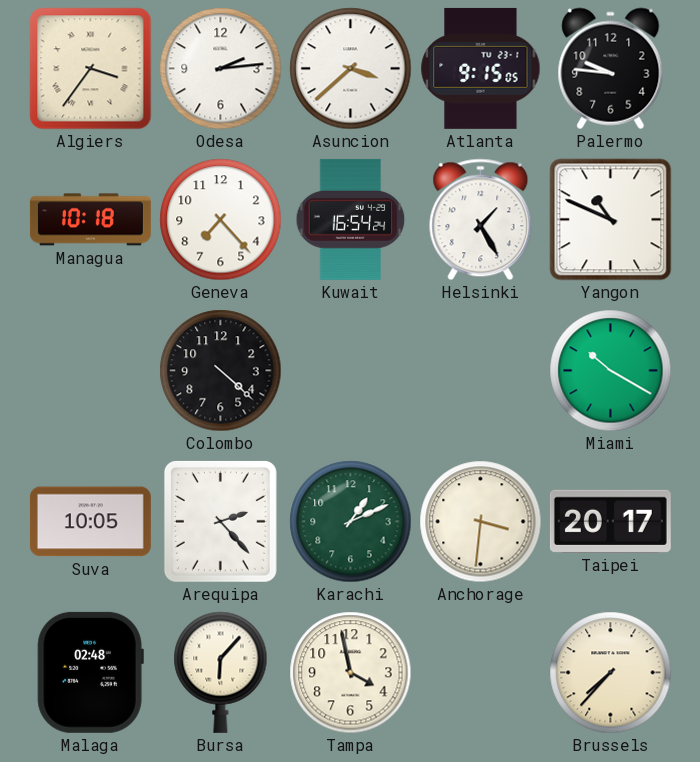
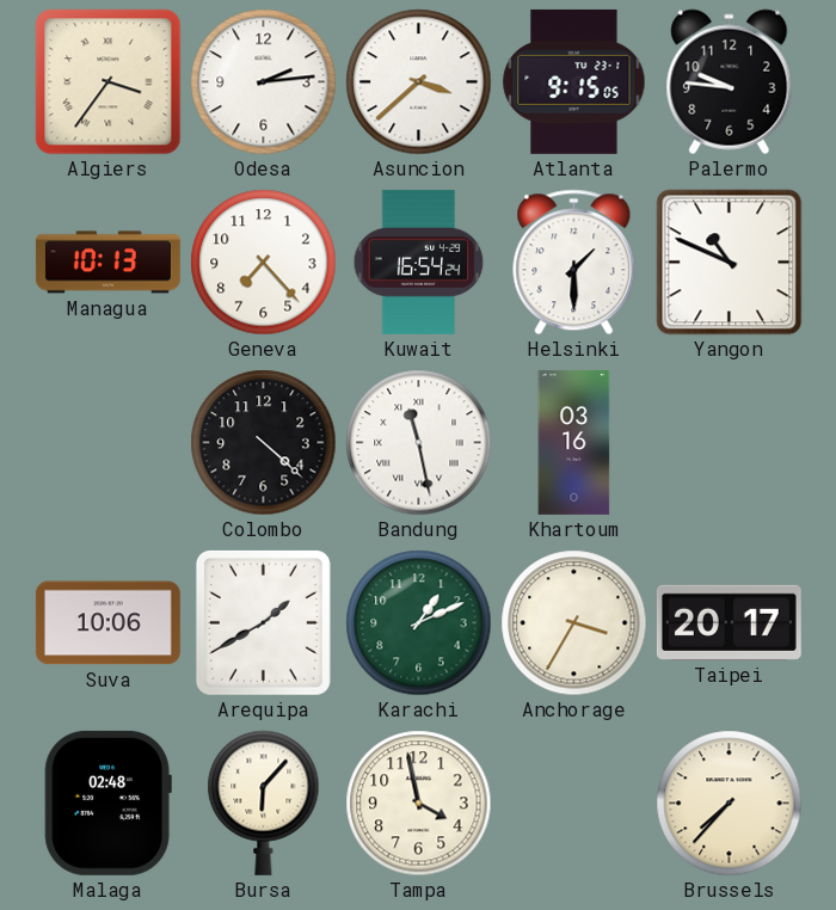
Managua: 10:18 -> 10:13
Helsinki: 1:25 -> 1:30
Bandung: none -> 11:28
Khartoum: none -> 03:16
Miami: 10:20 -> none
Suva: 10:05 -> 10:06
Arequipa: 2:23 -> 1:40
Anchorage: 3:31 -> 3:35
